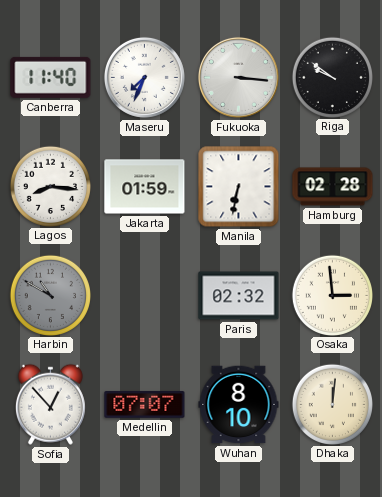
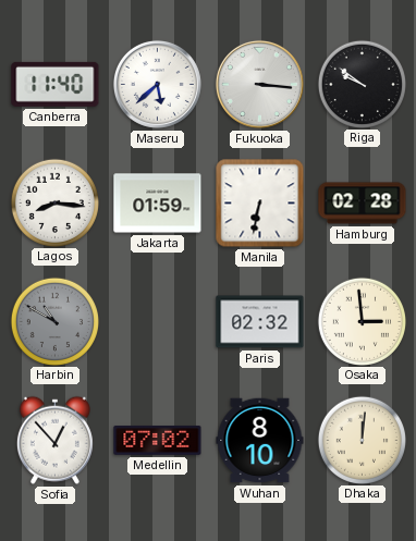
Maseru: 7:34 -> 5:38
Medellin: 07:07 -> 07:02
